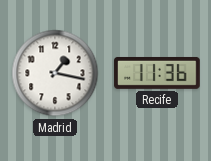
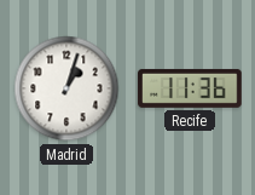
Madrid: 1:17 -> 1:03
